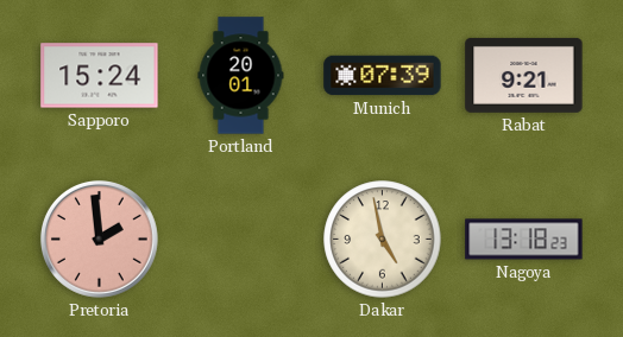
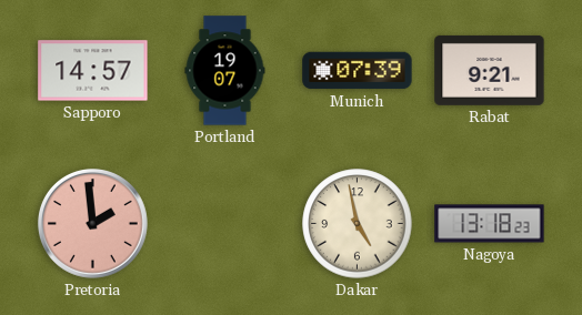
Sapporo: 15:24 -> 14:57
Portland: 20:01 -> 19:07
